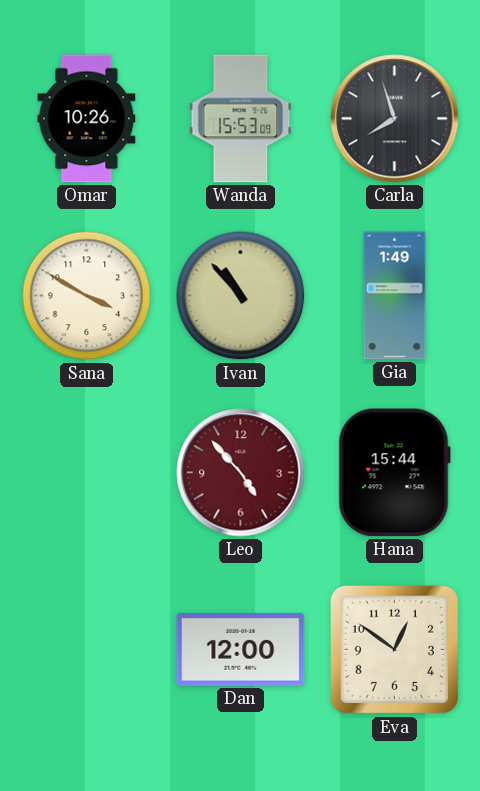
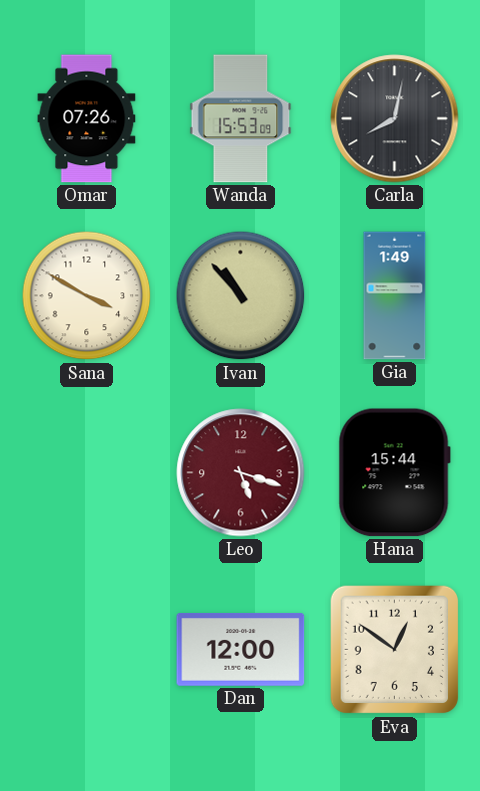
Omar: 10:26 -> 07:26
Carla: 7:57 -> 8:02
Leo: 4:53 -> 5:18
